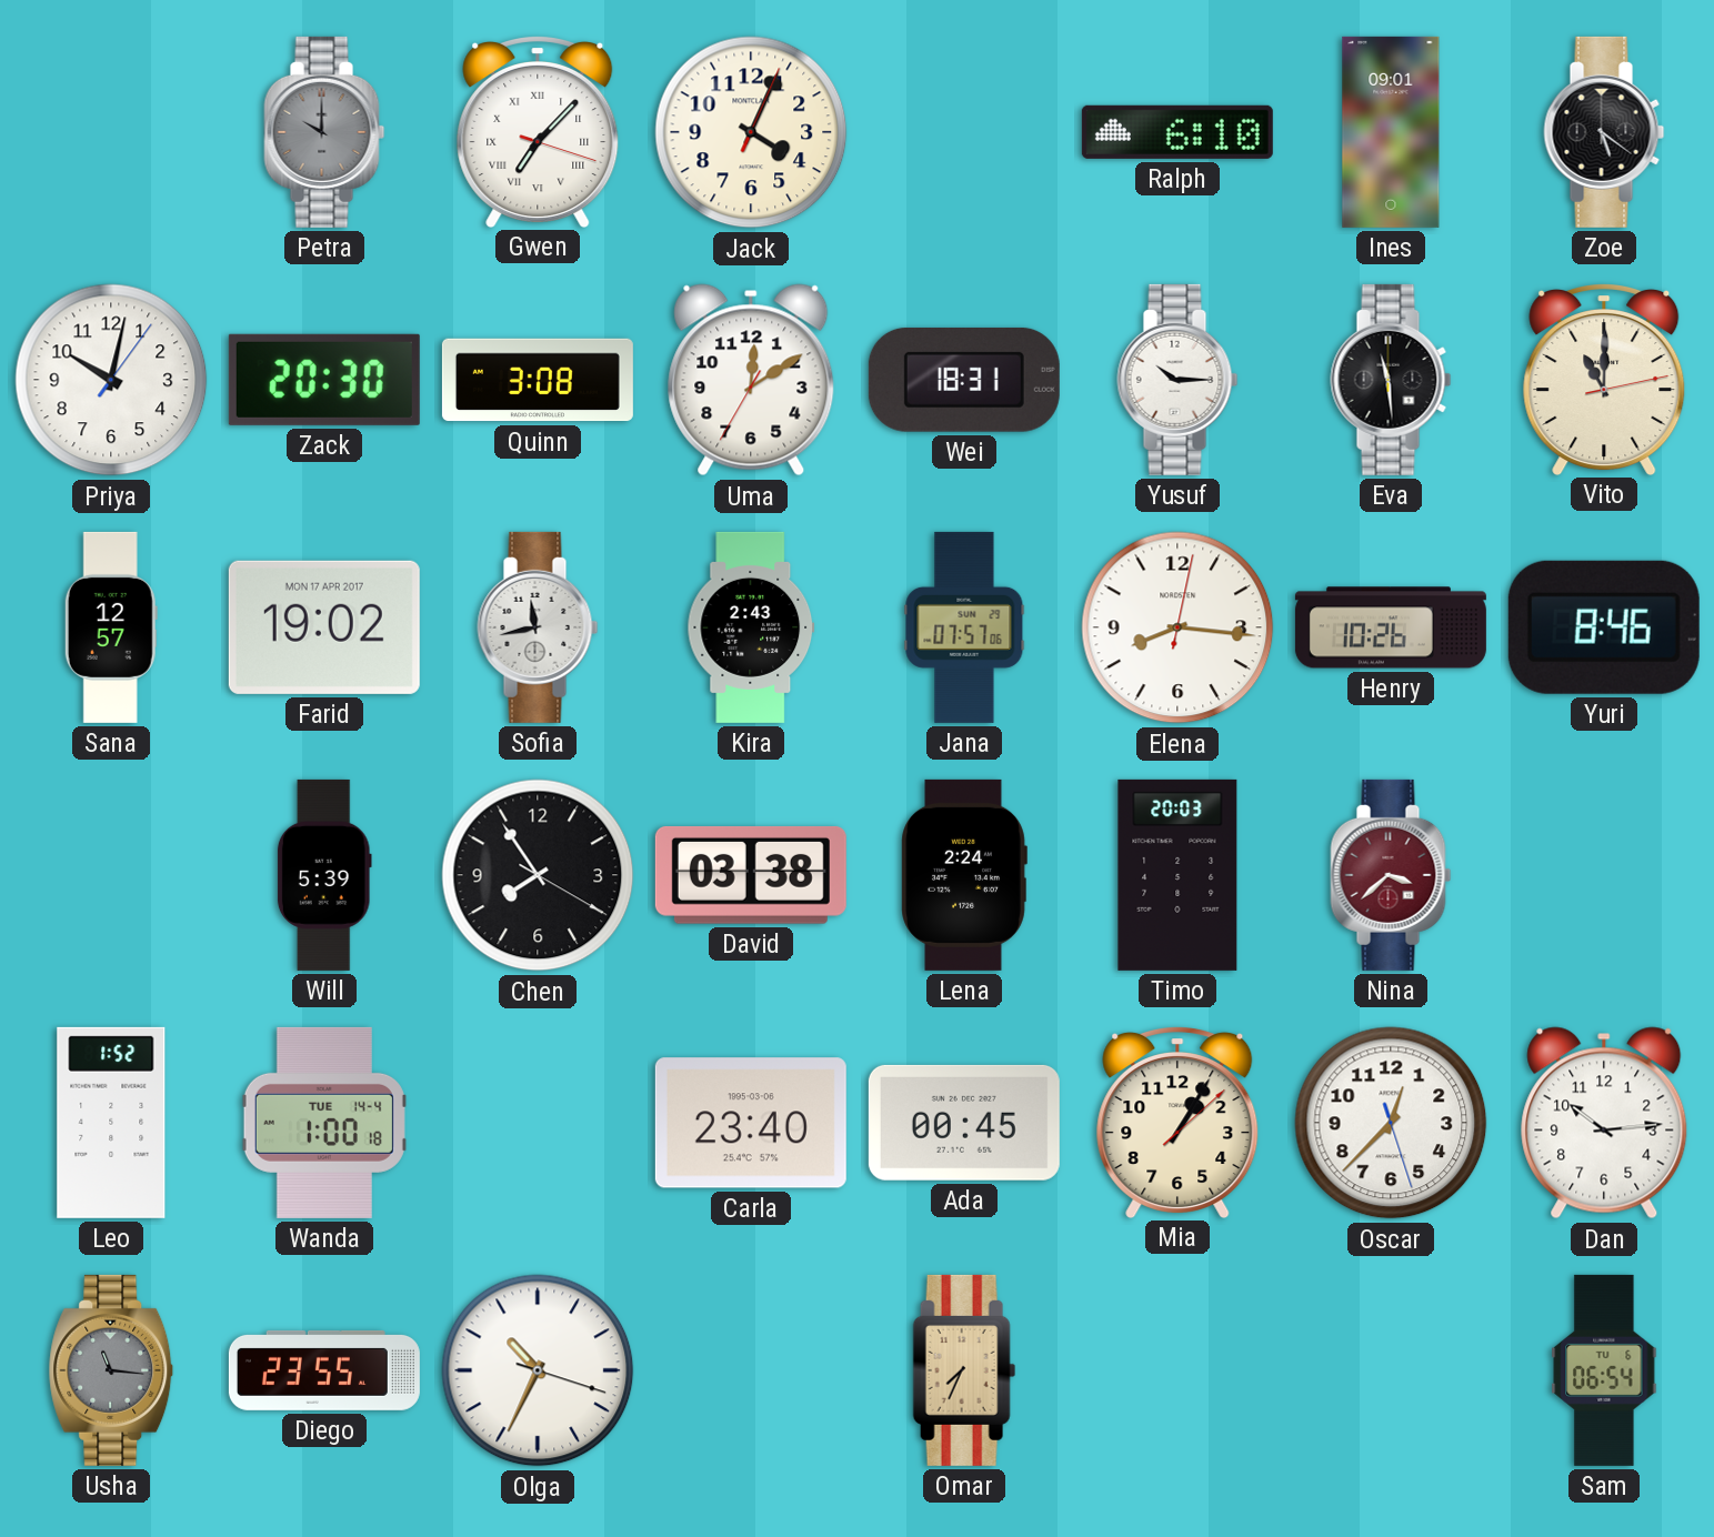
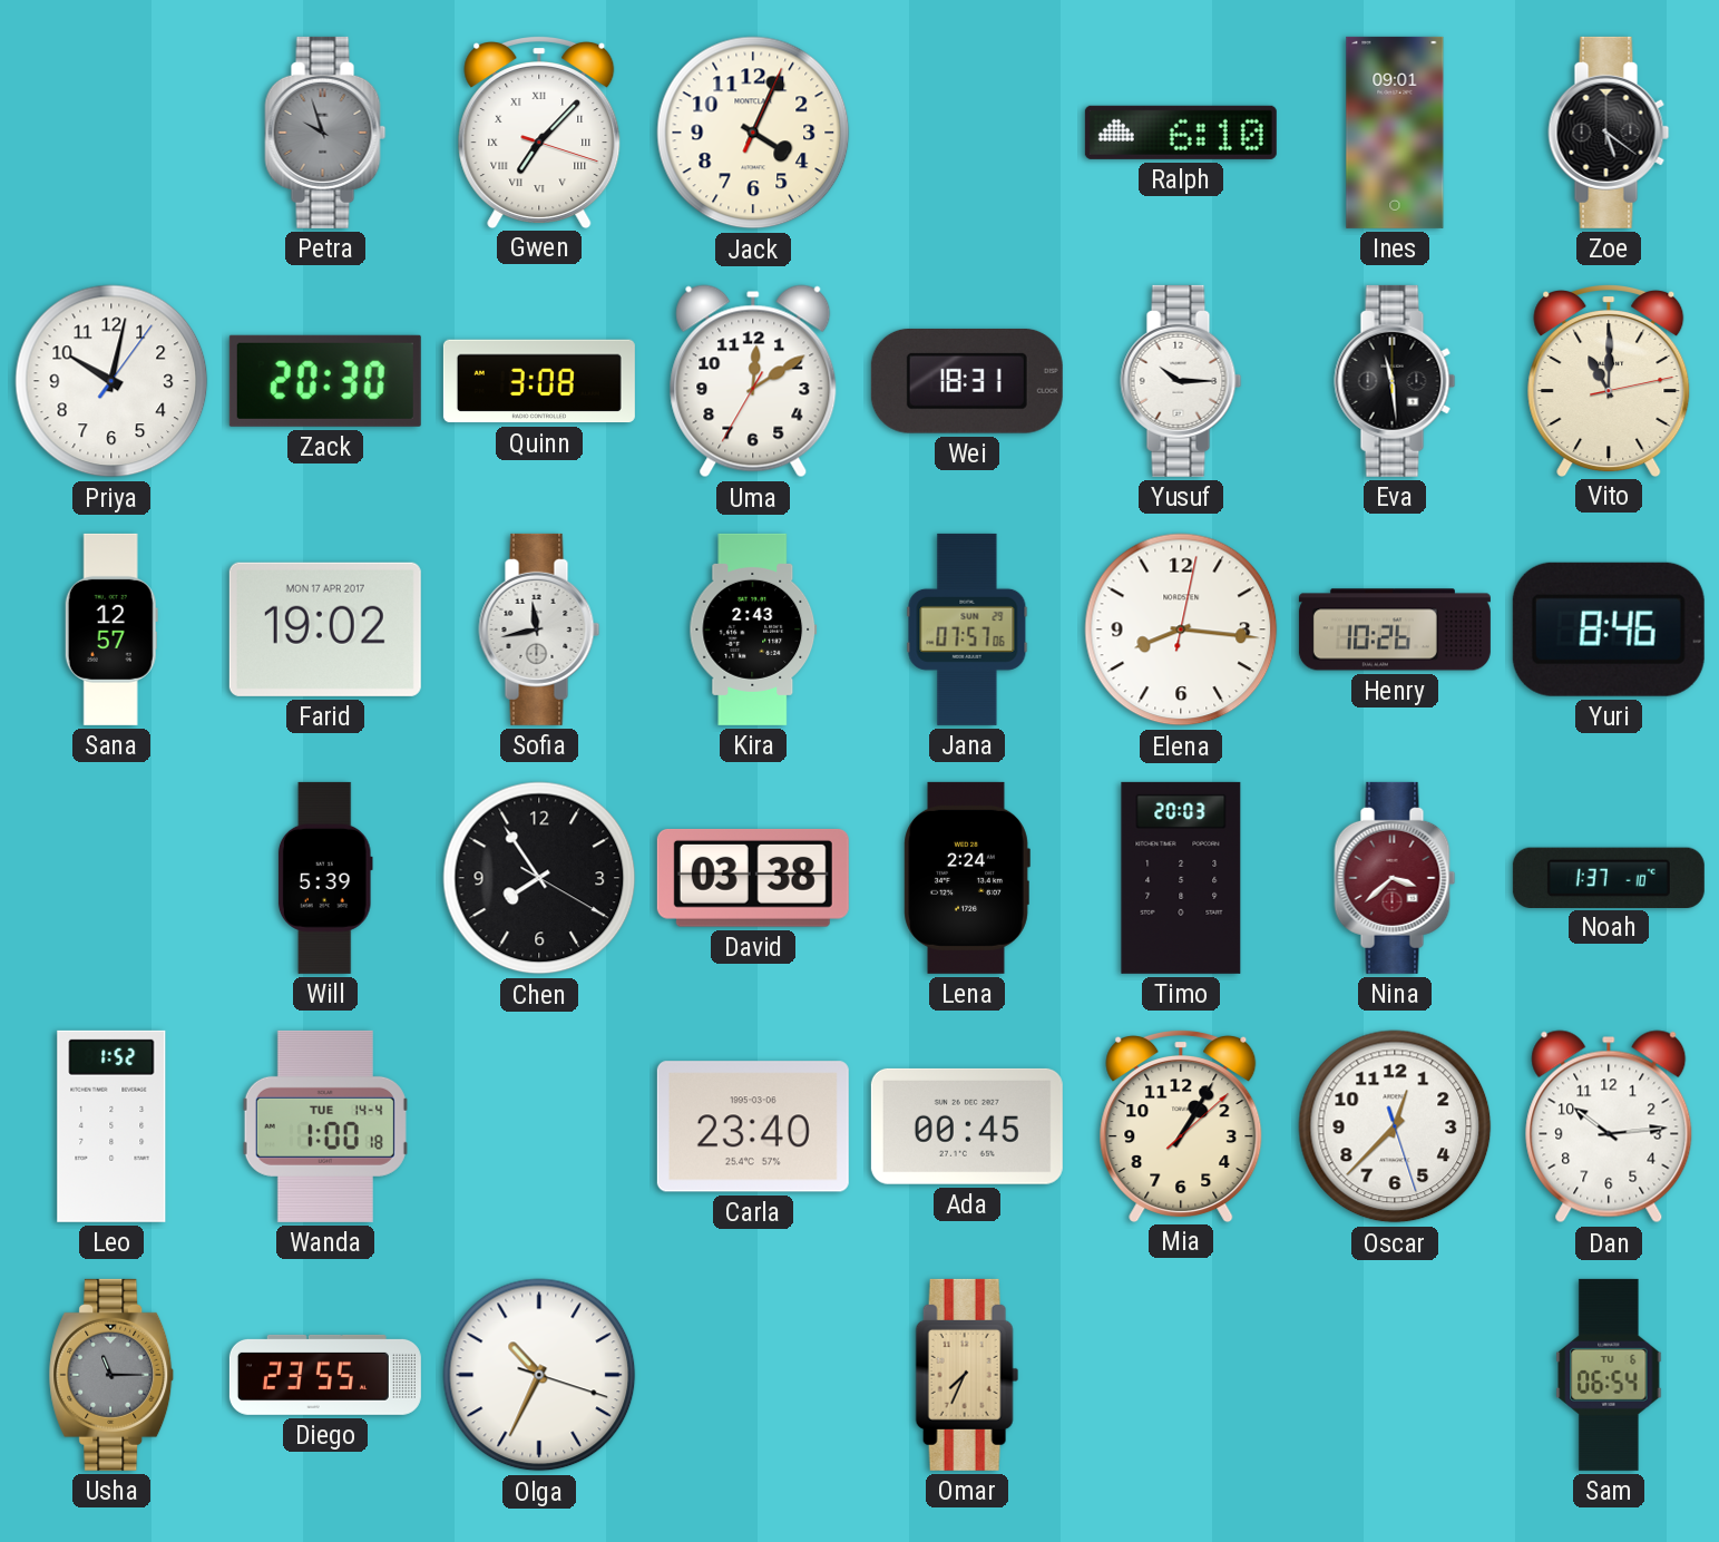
Petra: 10:00 -> 9:57
Noah: none -> 1:37
Usha: 11:16 -> 11:15
